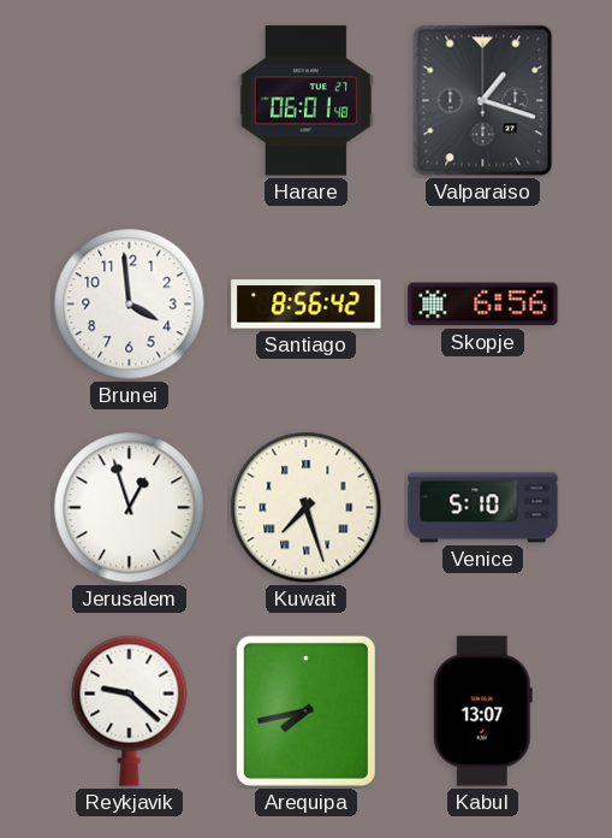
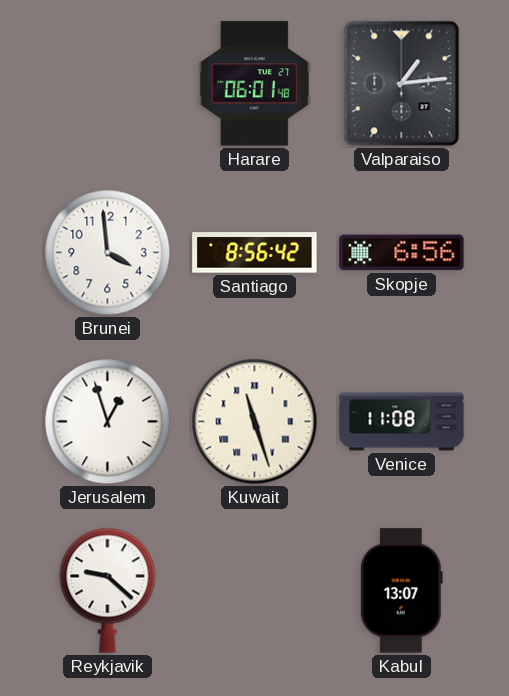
Valparaiso: 1:18 -> 1:14
Kuwait: 7:27 -> 11:27
Venice: 5:10 -> 11:08
Arequipa: 7:43 -> none
